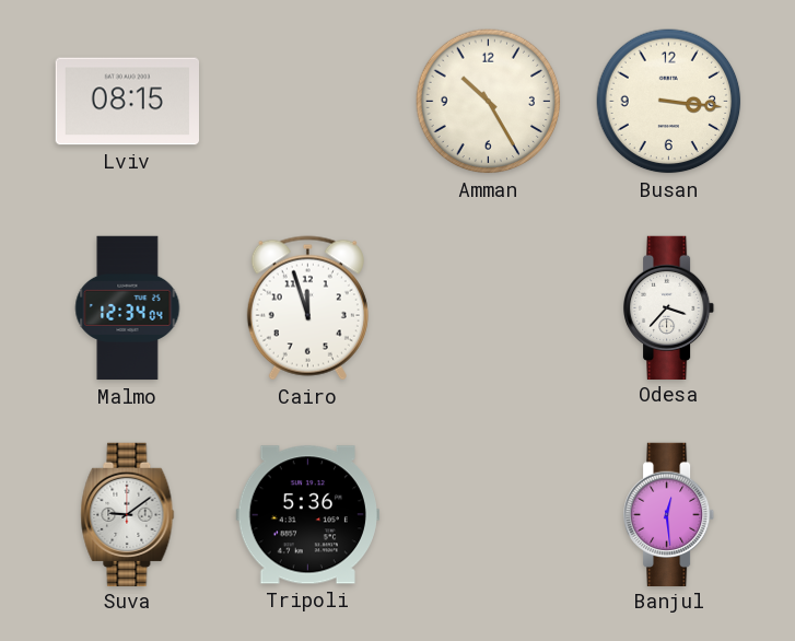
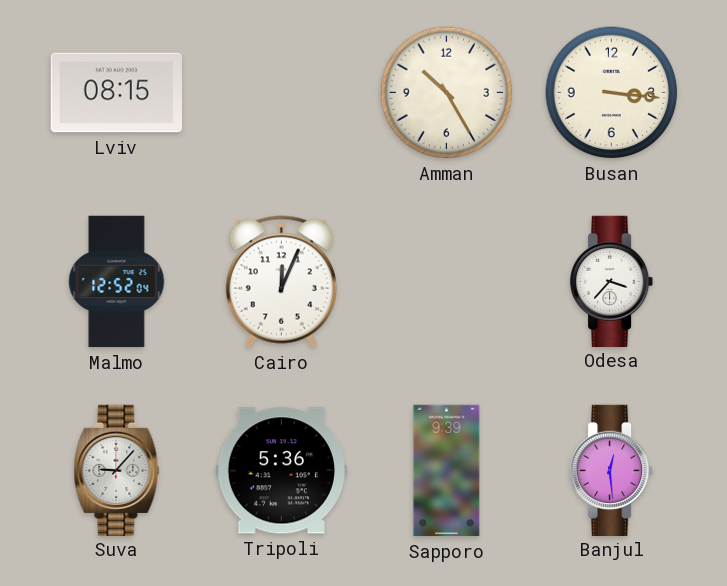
Malmo: 12:34 -> 12:52
Cairo: 11:57 -> 12:04
Suva: 9:09 -> 9:07
Sapporo: none -> 9:39
